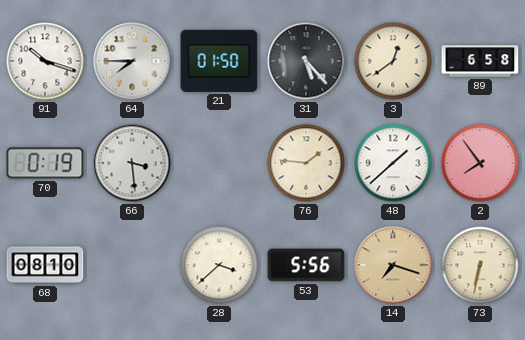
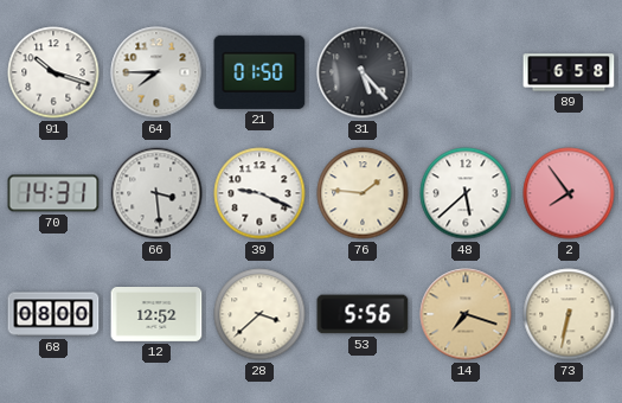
3: 12:39 -> none
70: 0:19 -> 14:31
39: none -> 9:19
48: 1:38 -> 5:38
68: 08:10 -> 08:00
12: none -> 12:52
